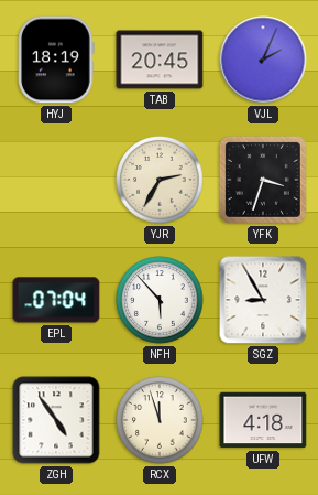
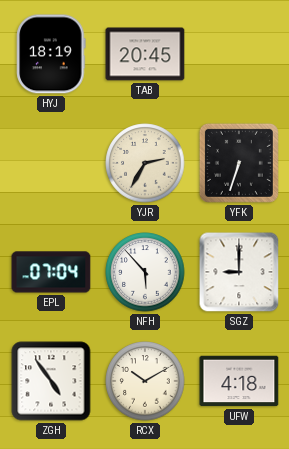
VJL: 2:04 -> none
YFK: 3:33 -> 6:33
SGZ: 8:55 -> 9:00
RCX: 11:57 -> 10:10
